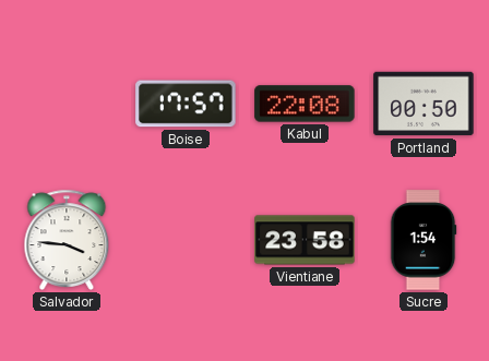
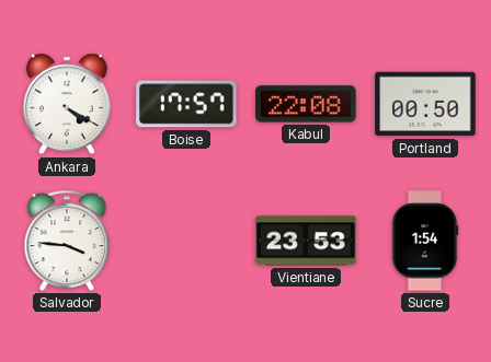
Ankara: none -> 4:20
Vientiane: 23:58 -> 23:53
